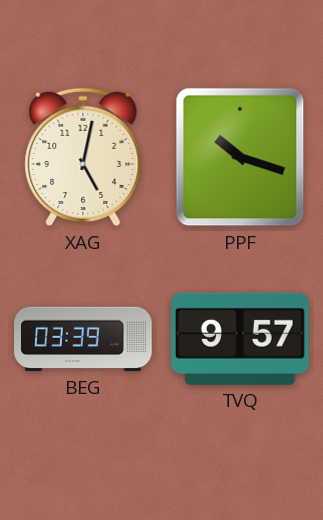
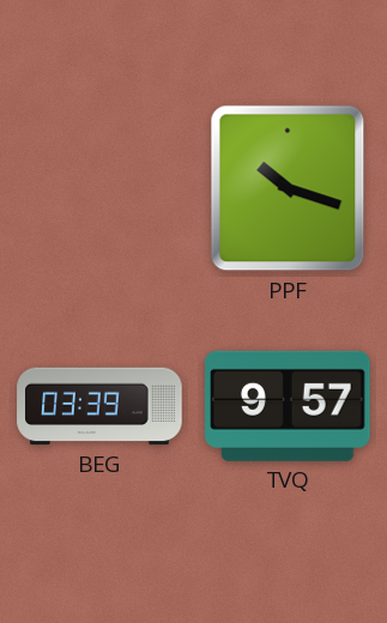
XAG: 5:02 -> none
